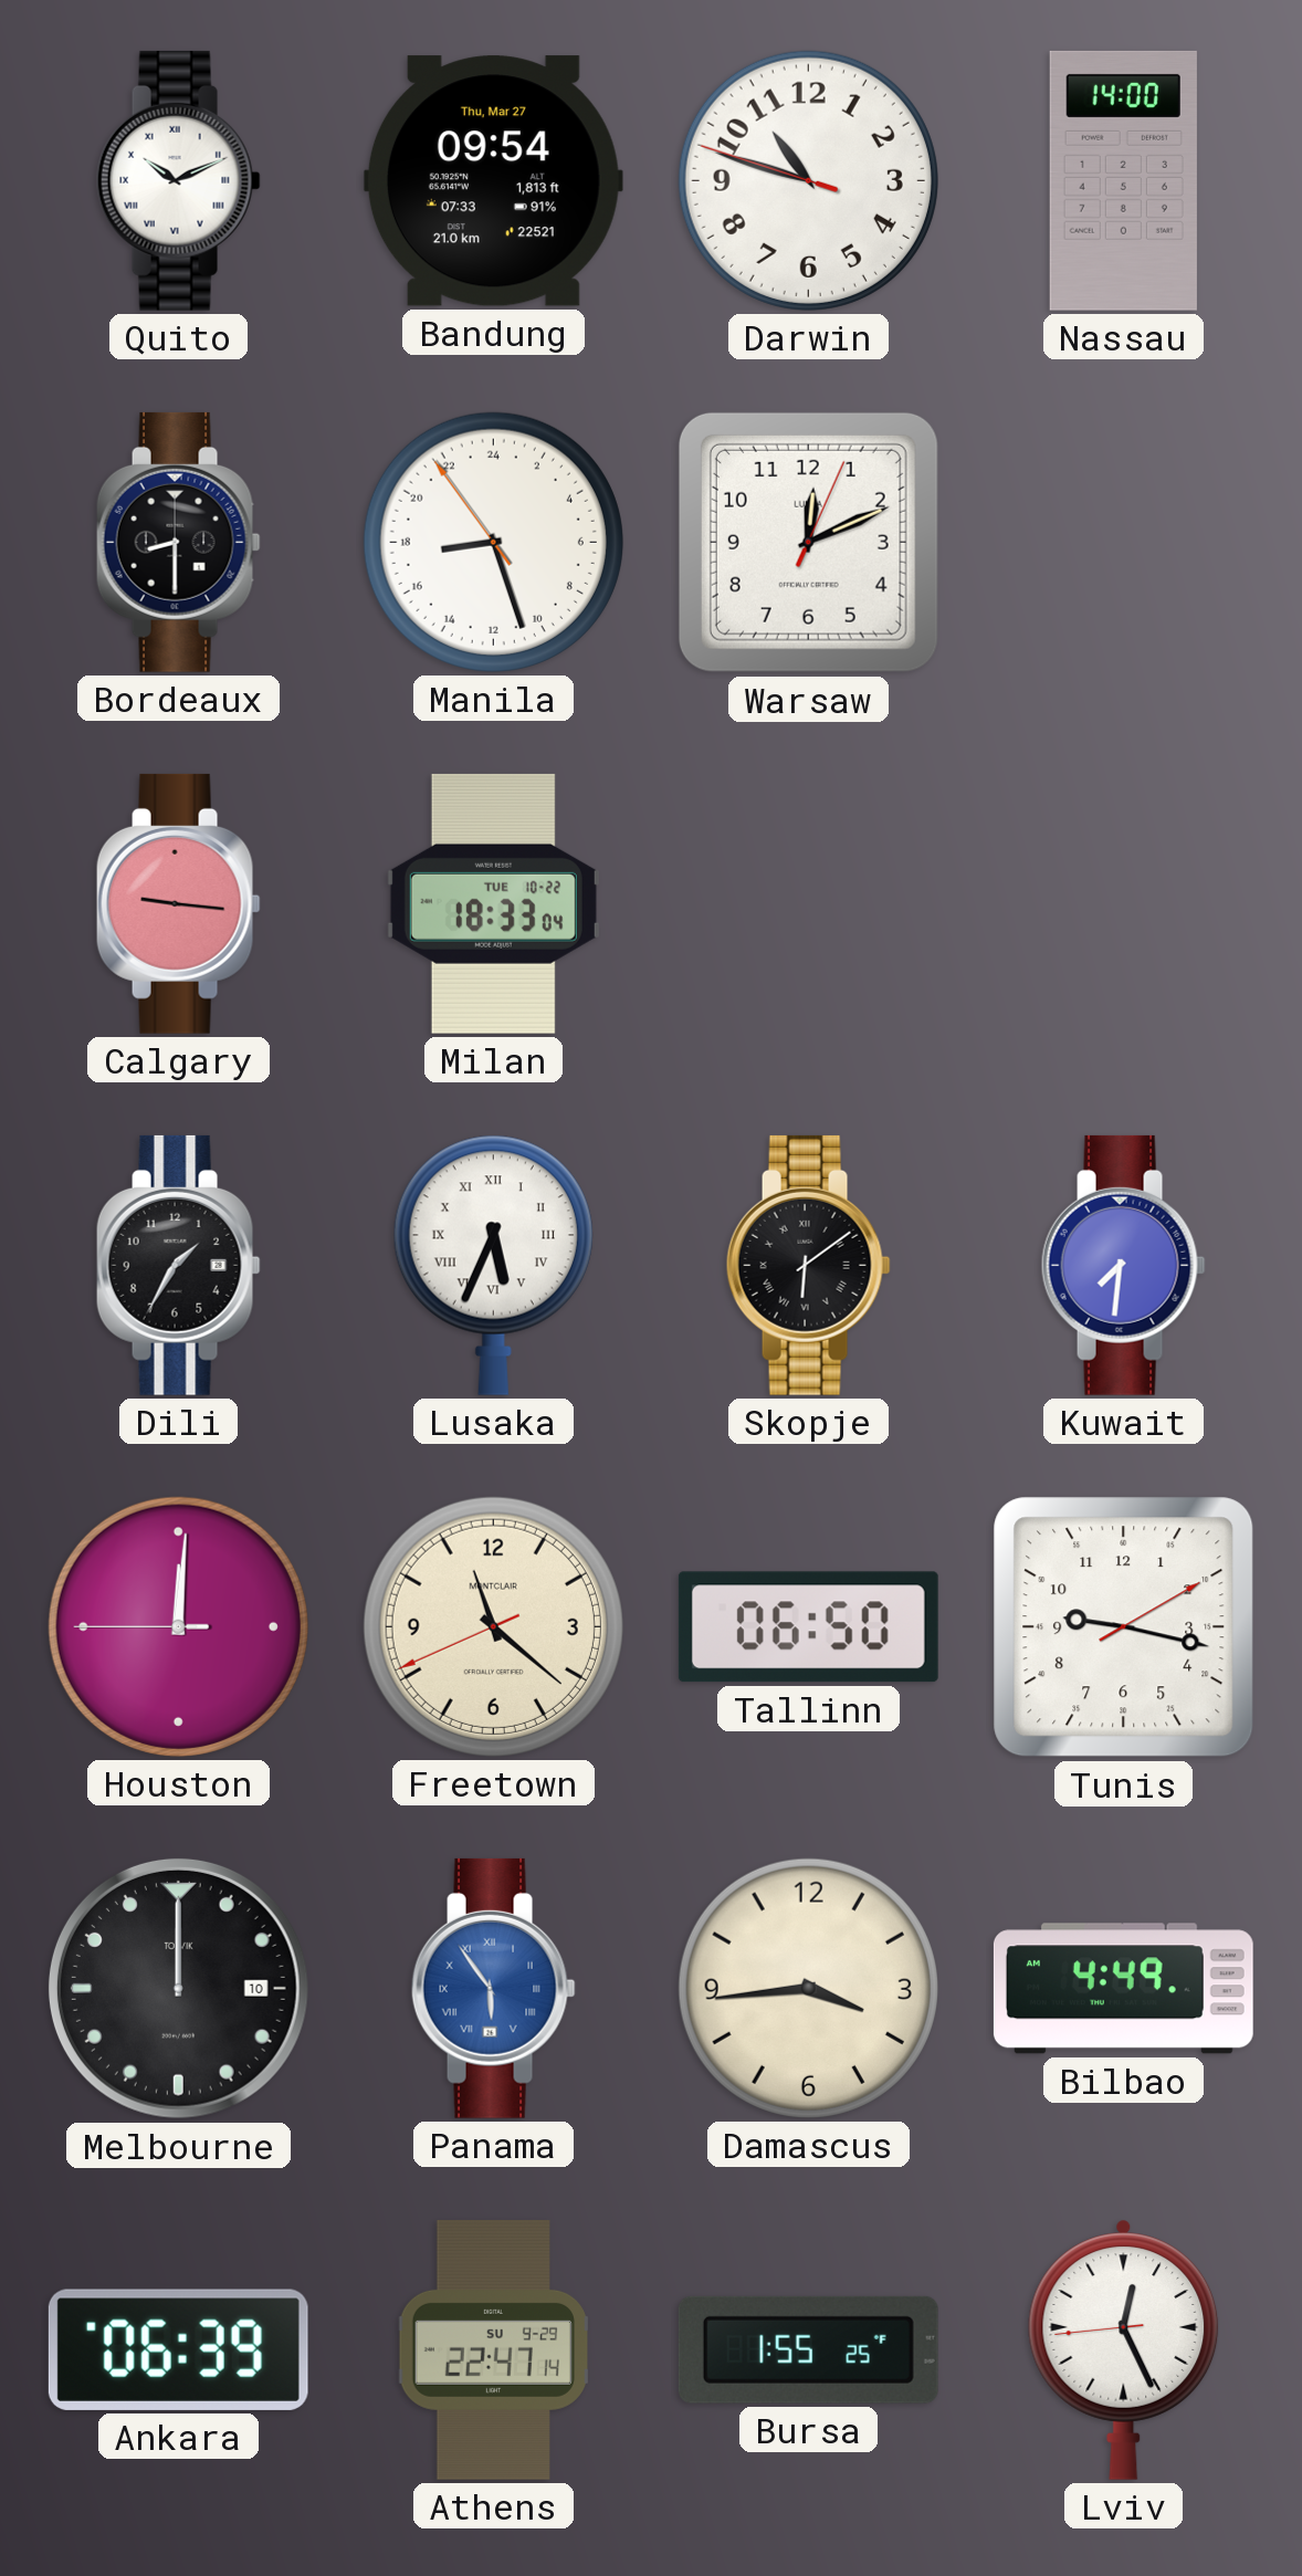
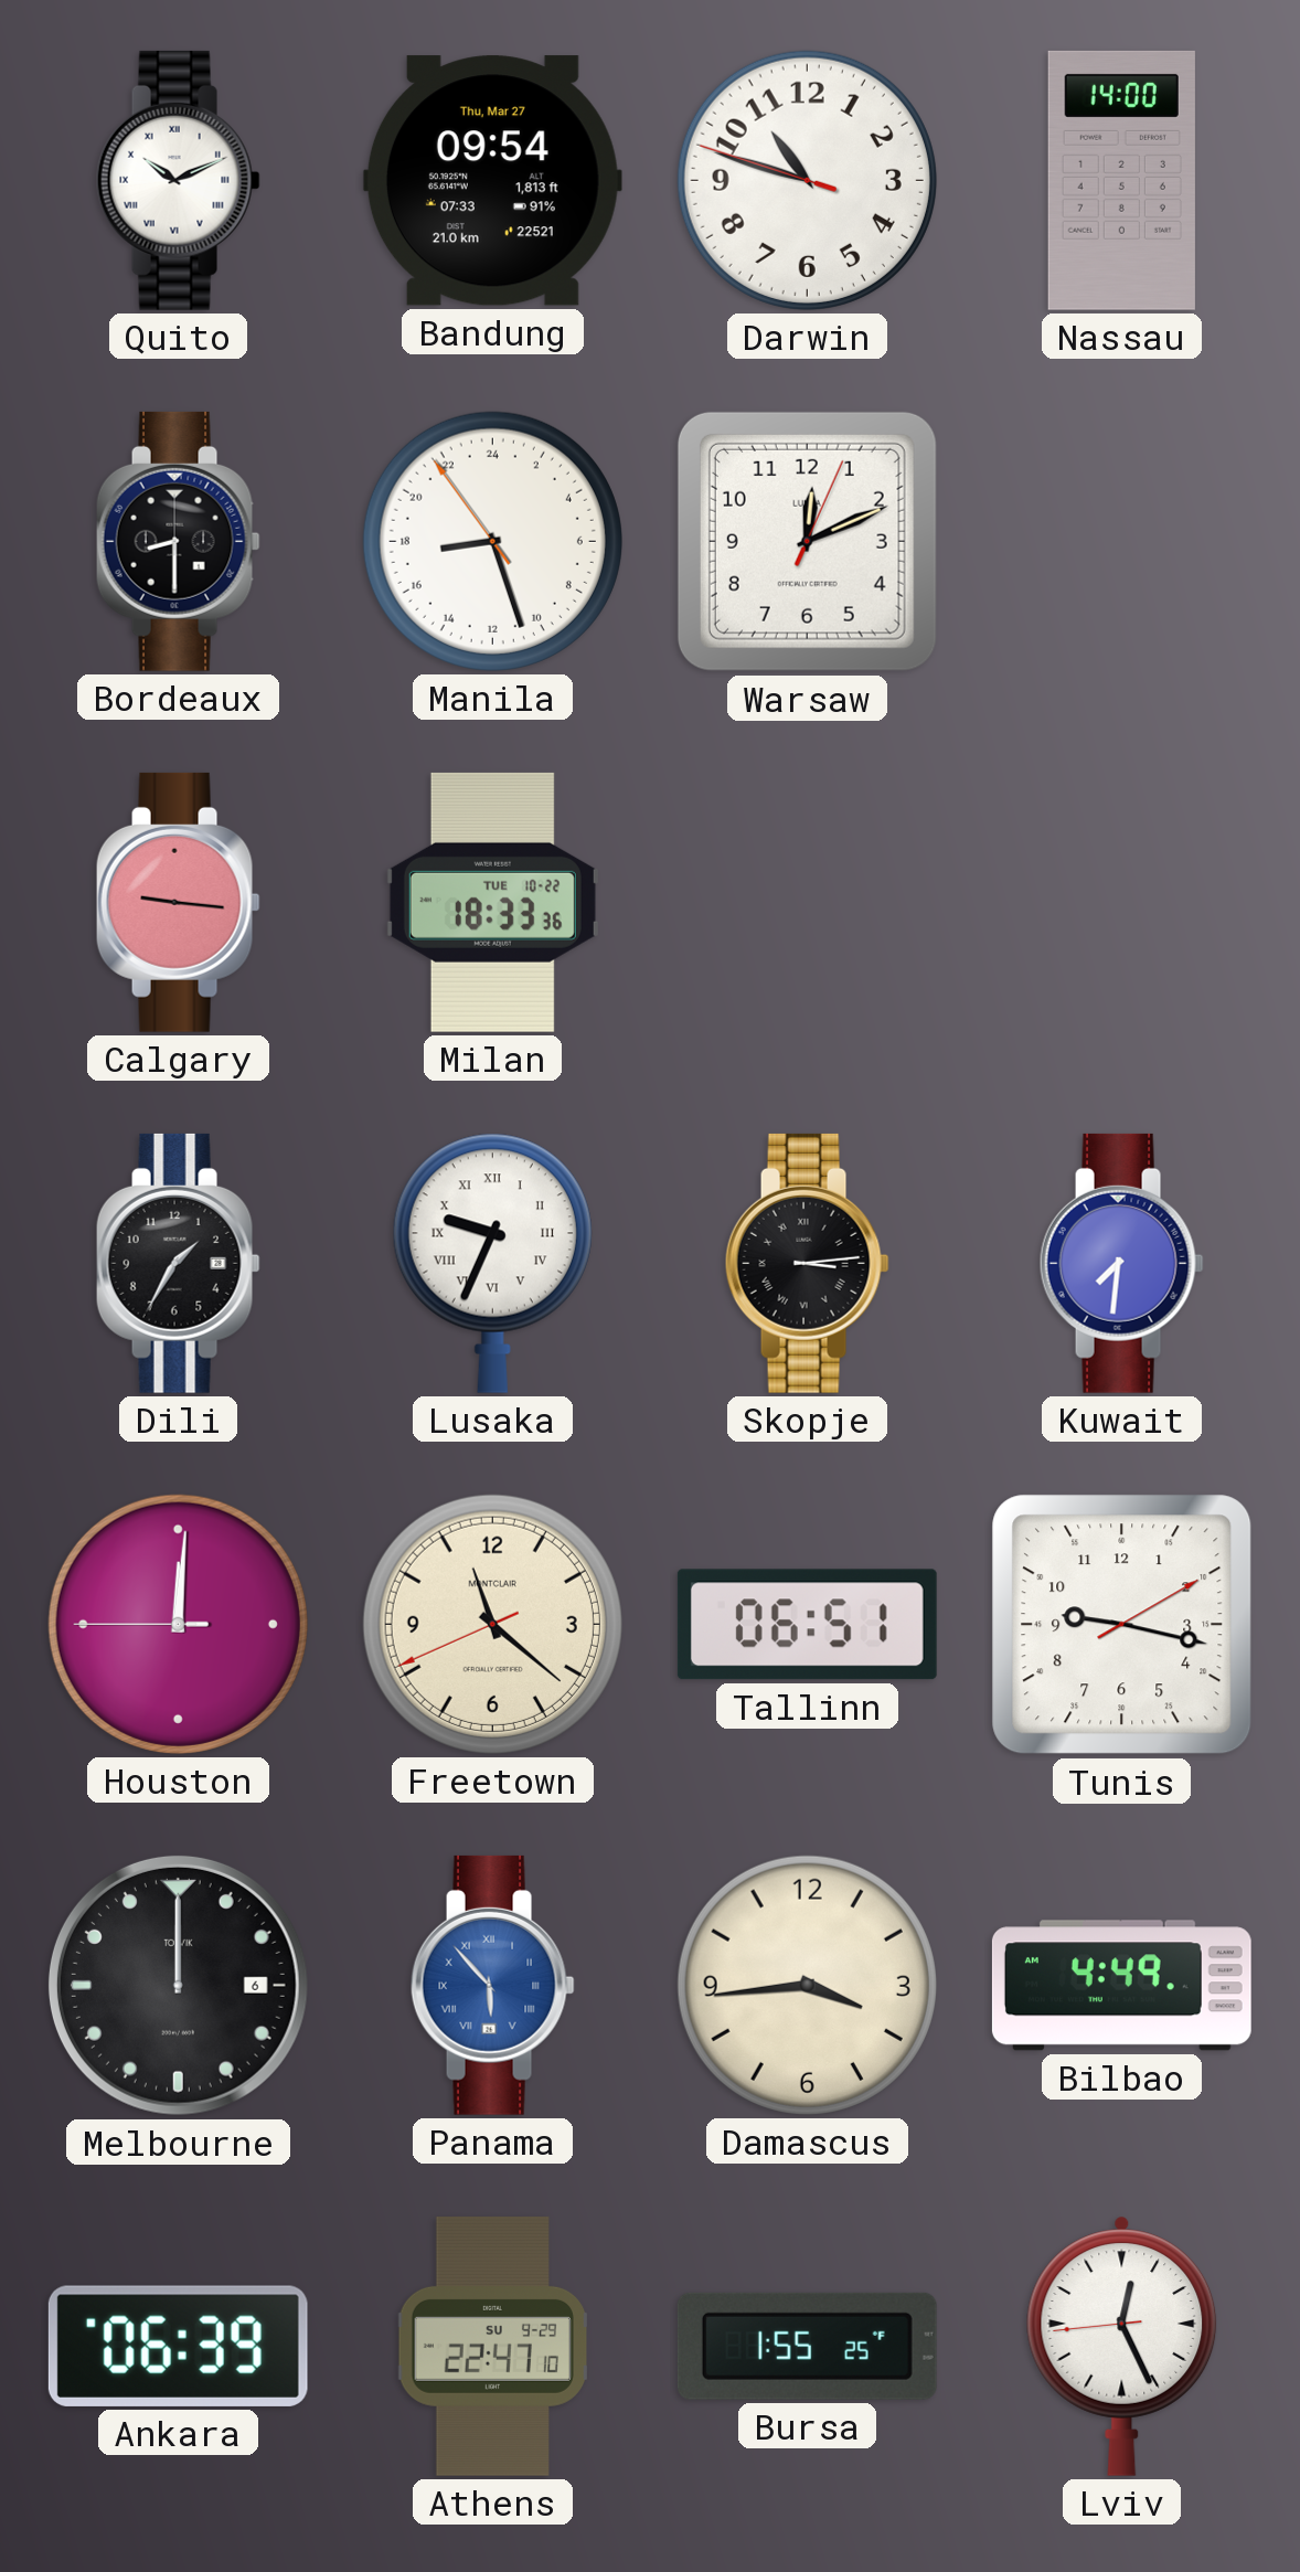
Milan: 18:33:04 -> 18:33:36
Lusaka: 5:34 -> 9:34
Skopje: 6:09 -> 3:14
Tallinn: 06:50 -> 06:51
Melbourne date: 10 -> 6
Panama: 5:54 -> 5:53
Athens: 22:47:14 -> 22:47:10
